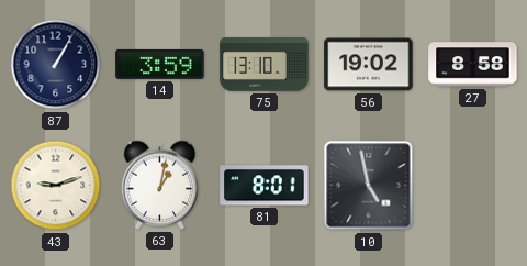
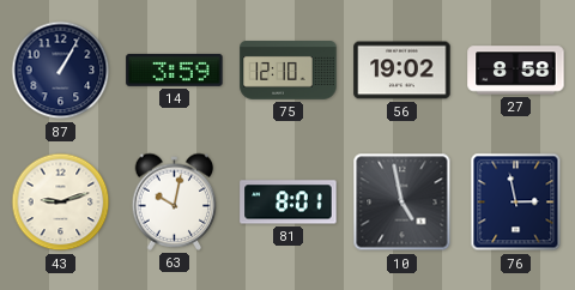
75: 13:10 -> 12:10
63: 1:02 -> 10:02
76: none -> 2:58
